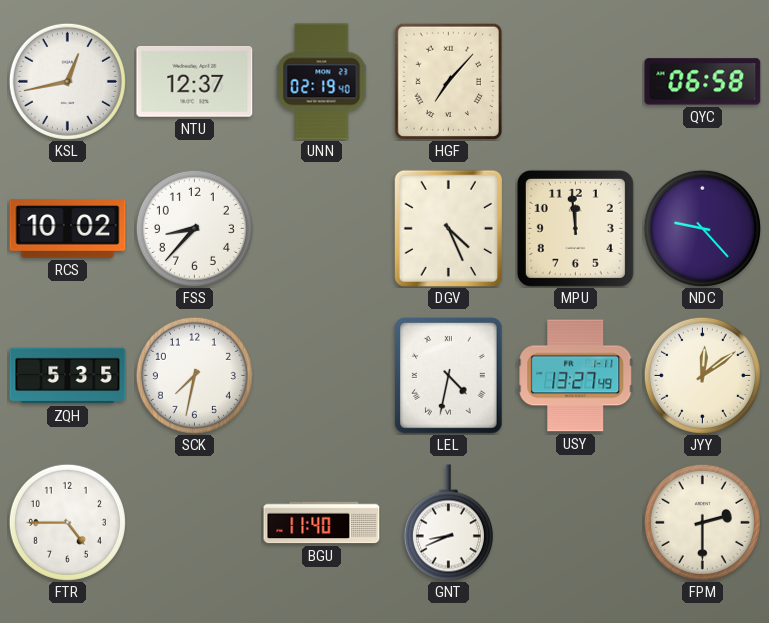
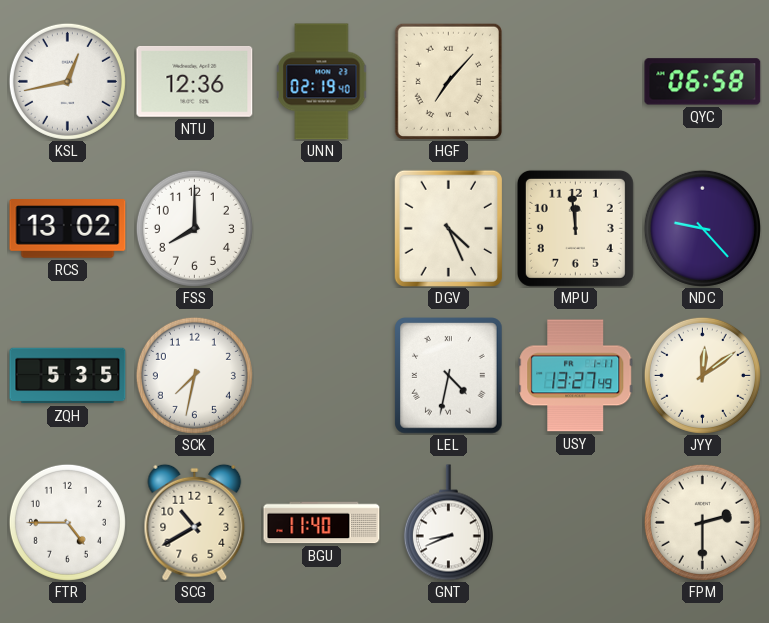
NTU: 12:37 -> 12:36
RCS: 10:02 -> 13:02
FSS: 8:37 -> 8:00
SCG: none -> 10:40
